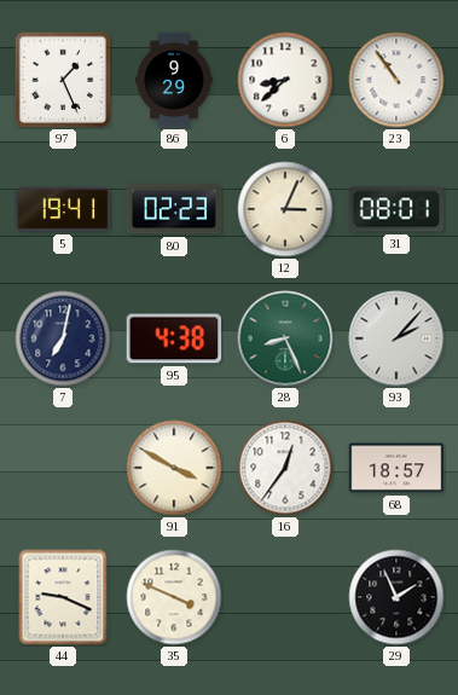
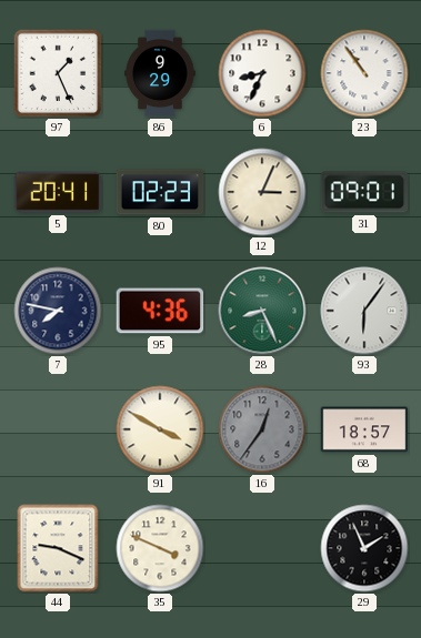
6: 8:38 -> 8:34
5: 19:41 -> 20:41
31: 08:01 -> 09:01
7: 7:02 -> 7:47
95: 4:38 -> 4:36
93: 2:07 -> 6:06
16 dial: white -> grey
